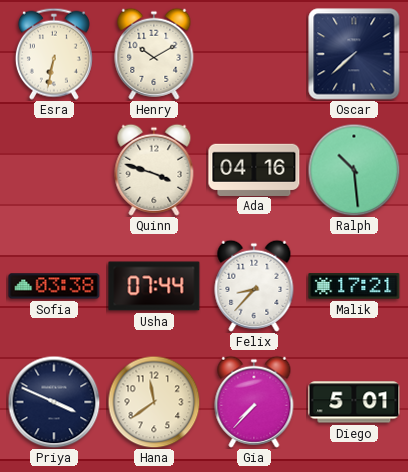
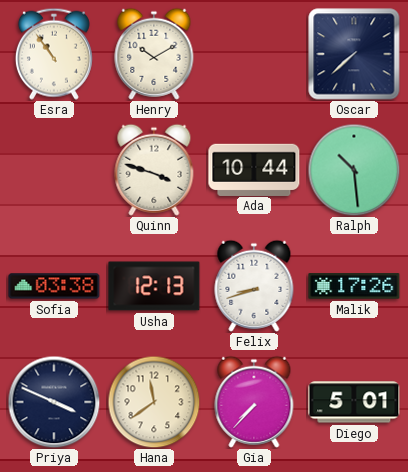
Esra: 6:32 -> 10:54
Ada: 04:16 -> 10:44
Usha: 07:44 -> 12:13
Felix: 8:37 -> 8:42
Malik: 17:21 -> 17:26
